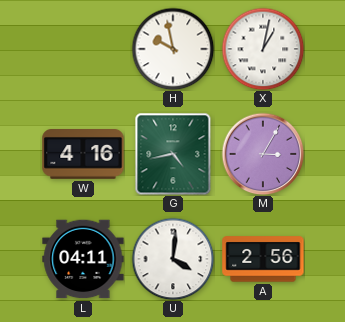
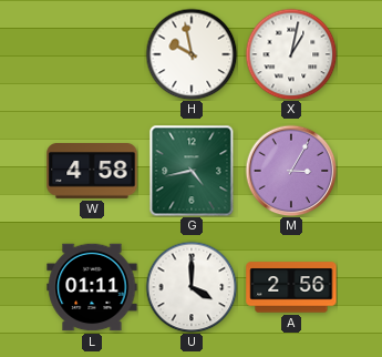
W: 4:16 -> 4:58
L: 04:11 -> 01:11
U: 4:01 -> 4:00
